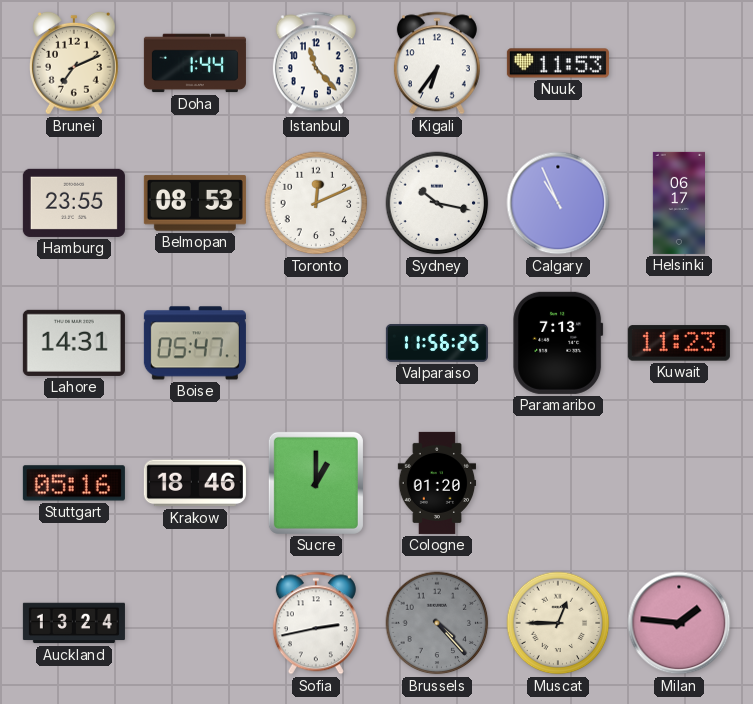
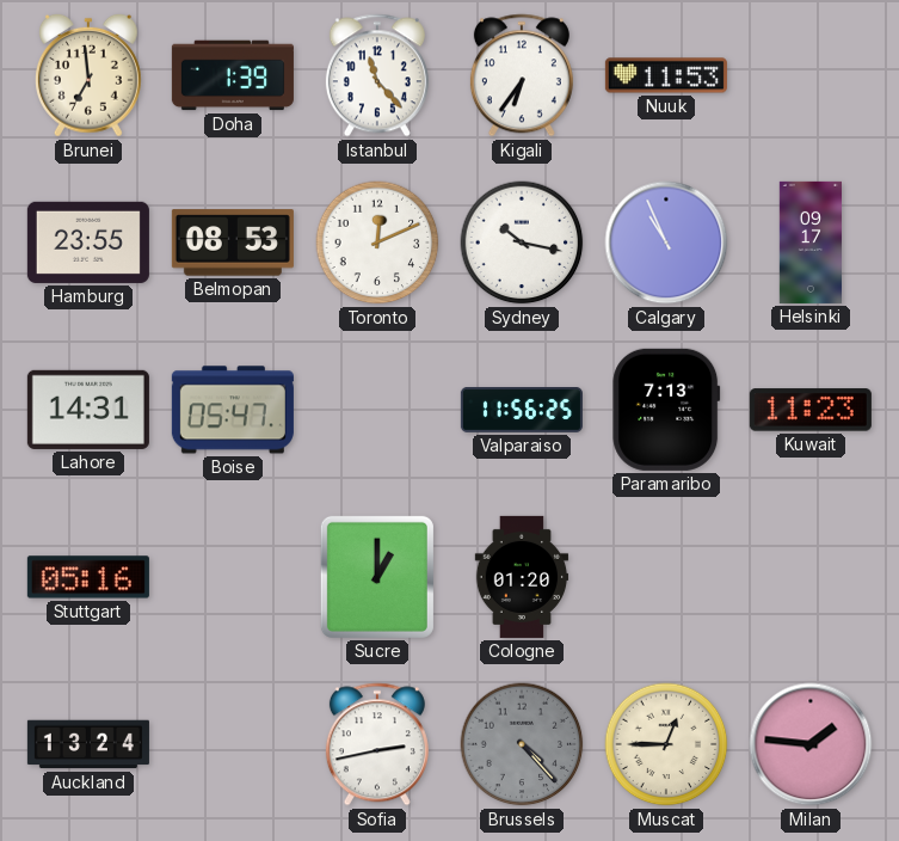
Brunei: 7:11 -> 6:59
Doha: 1:44 -> 1:39
Helsinki: 06:17 -> 09:17
Krakow: 18:46 -> none
